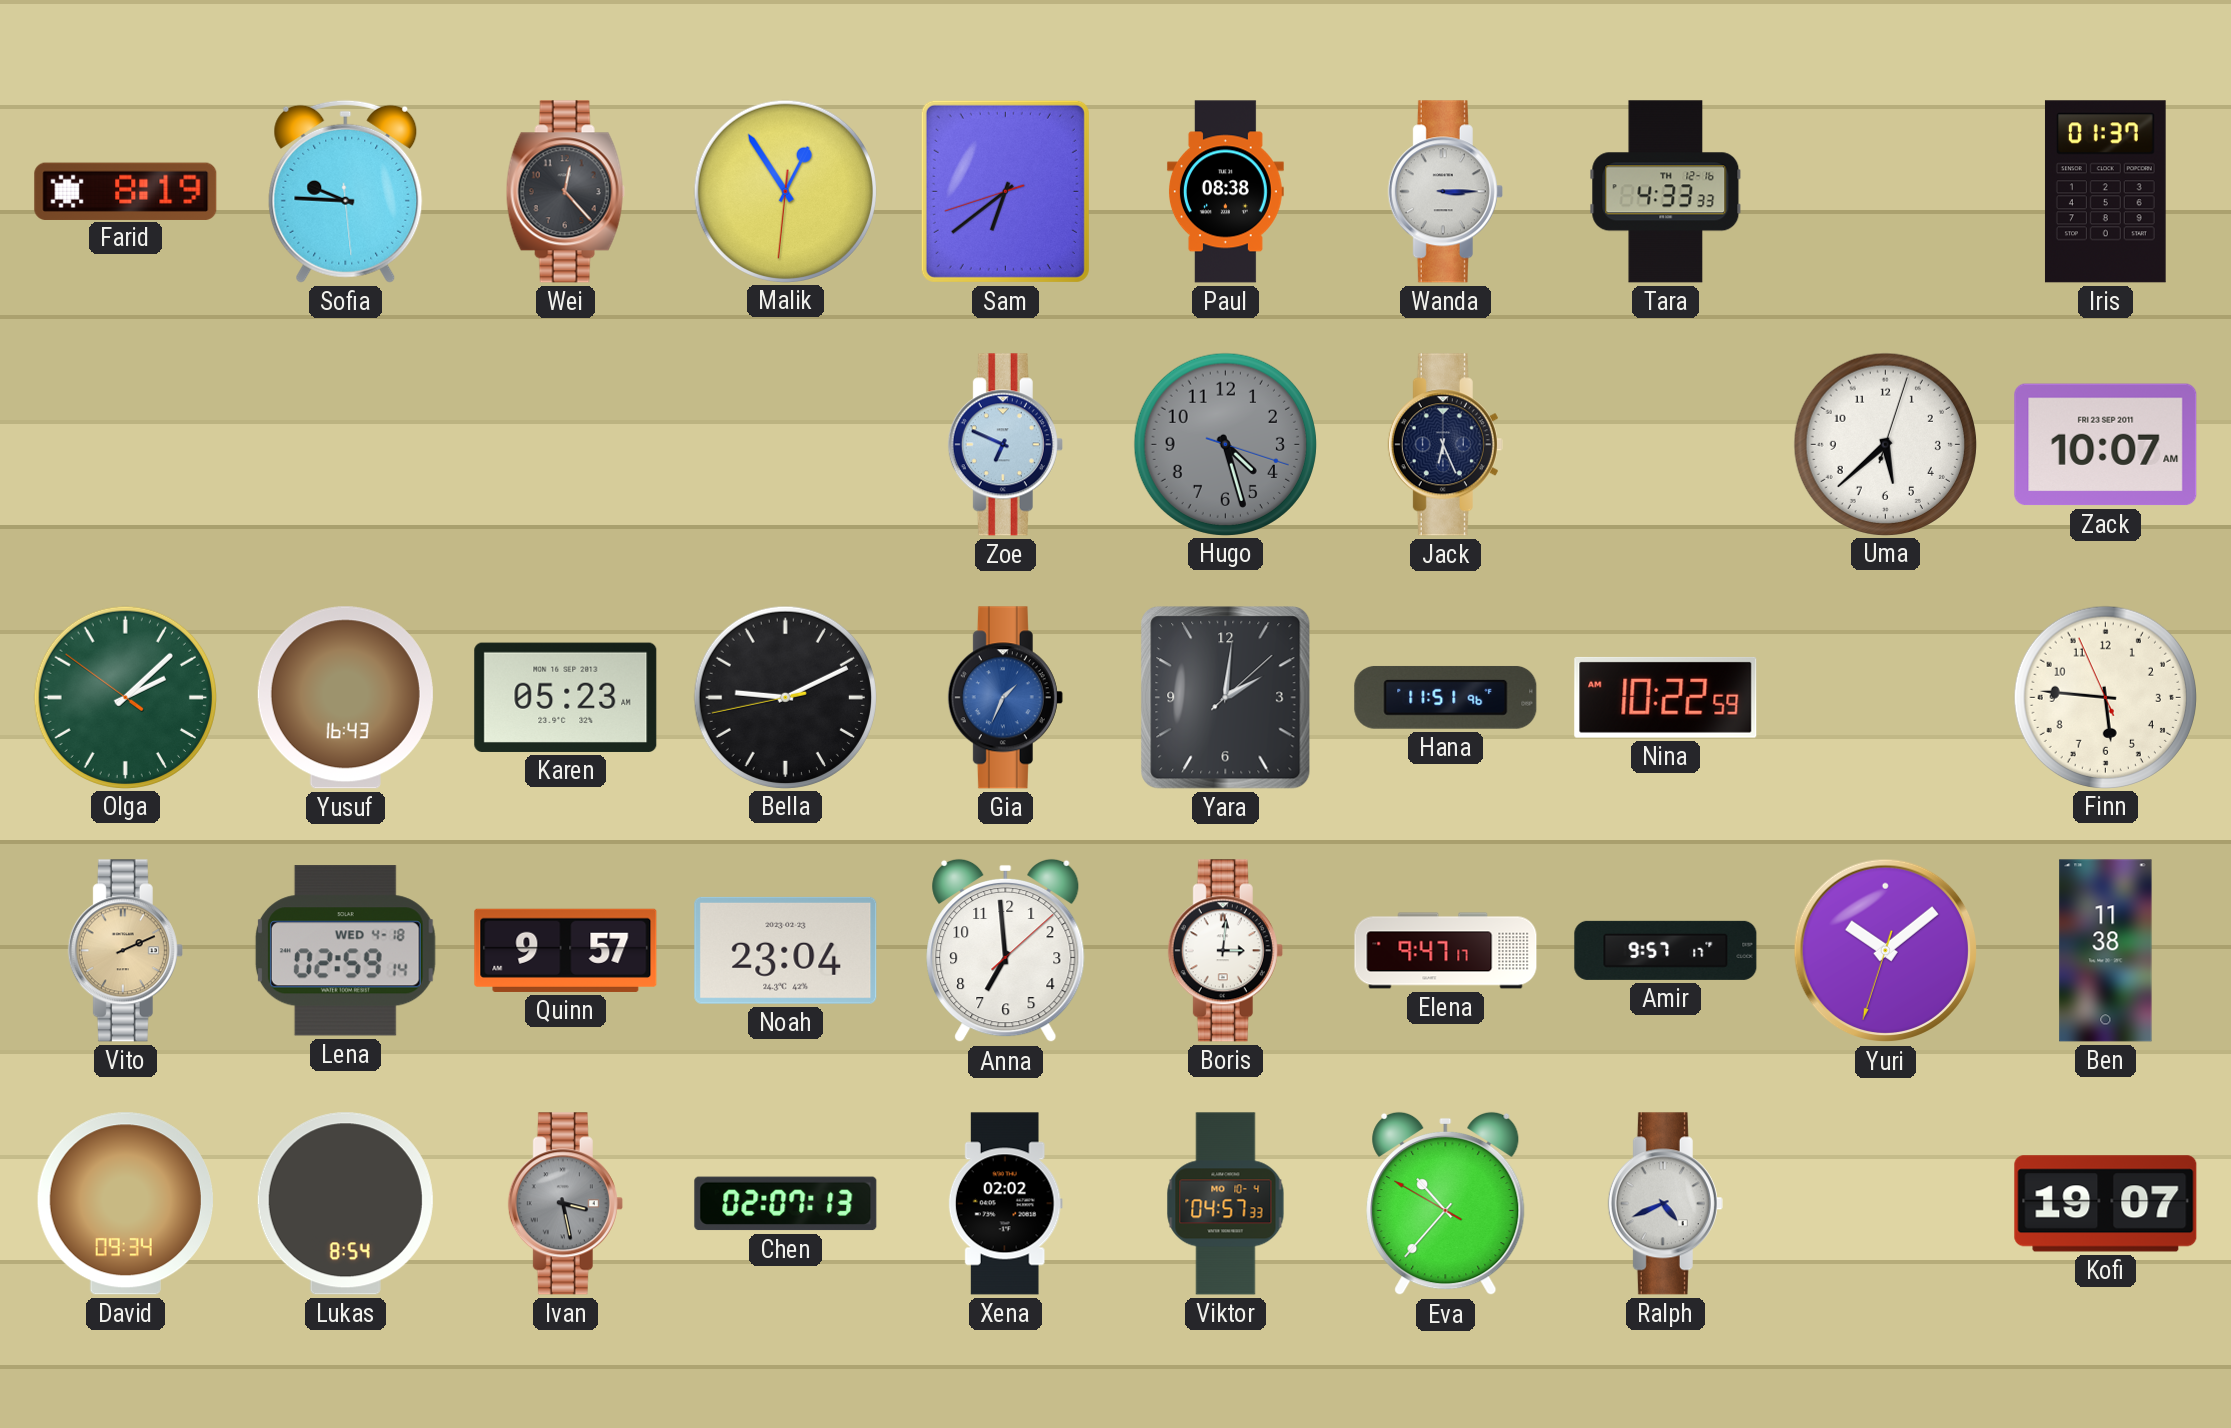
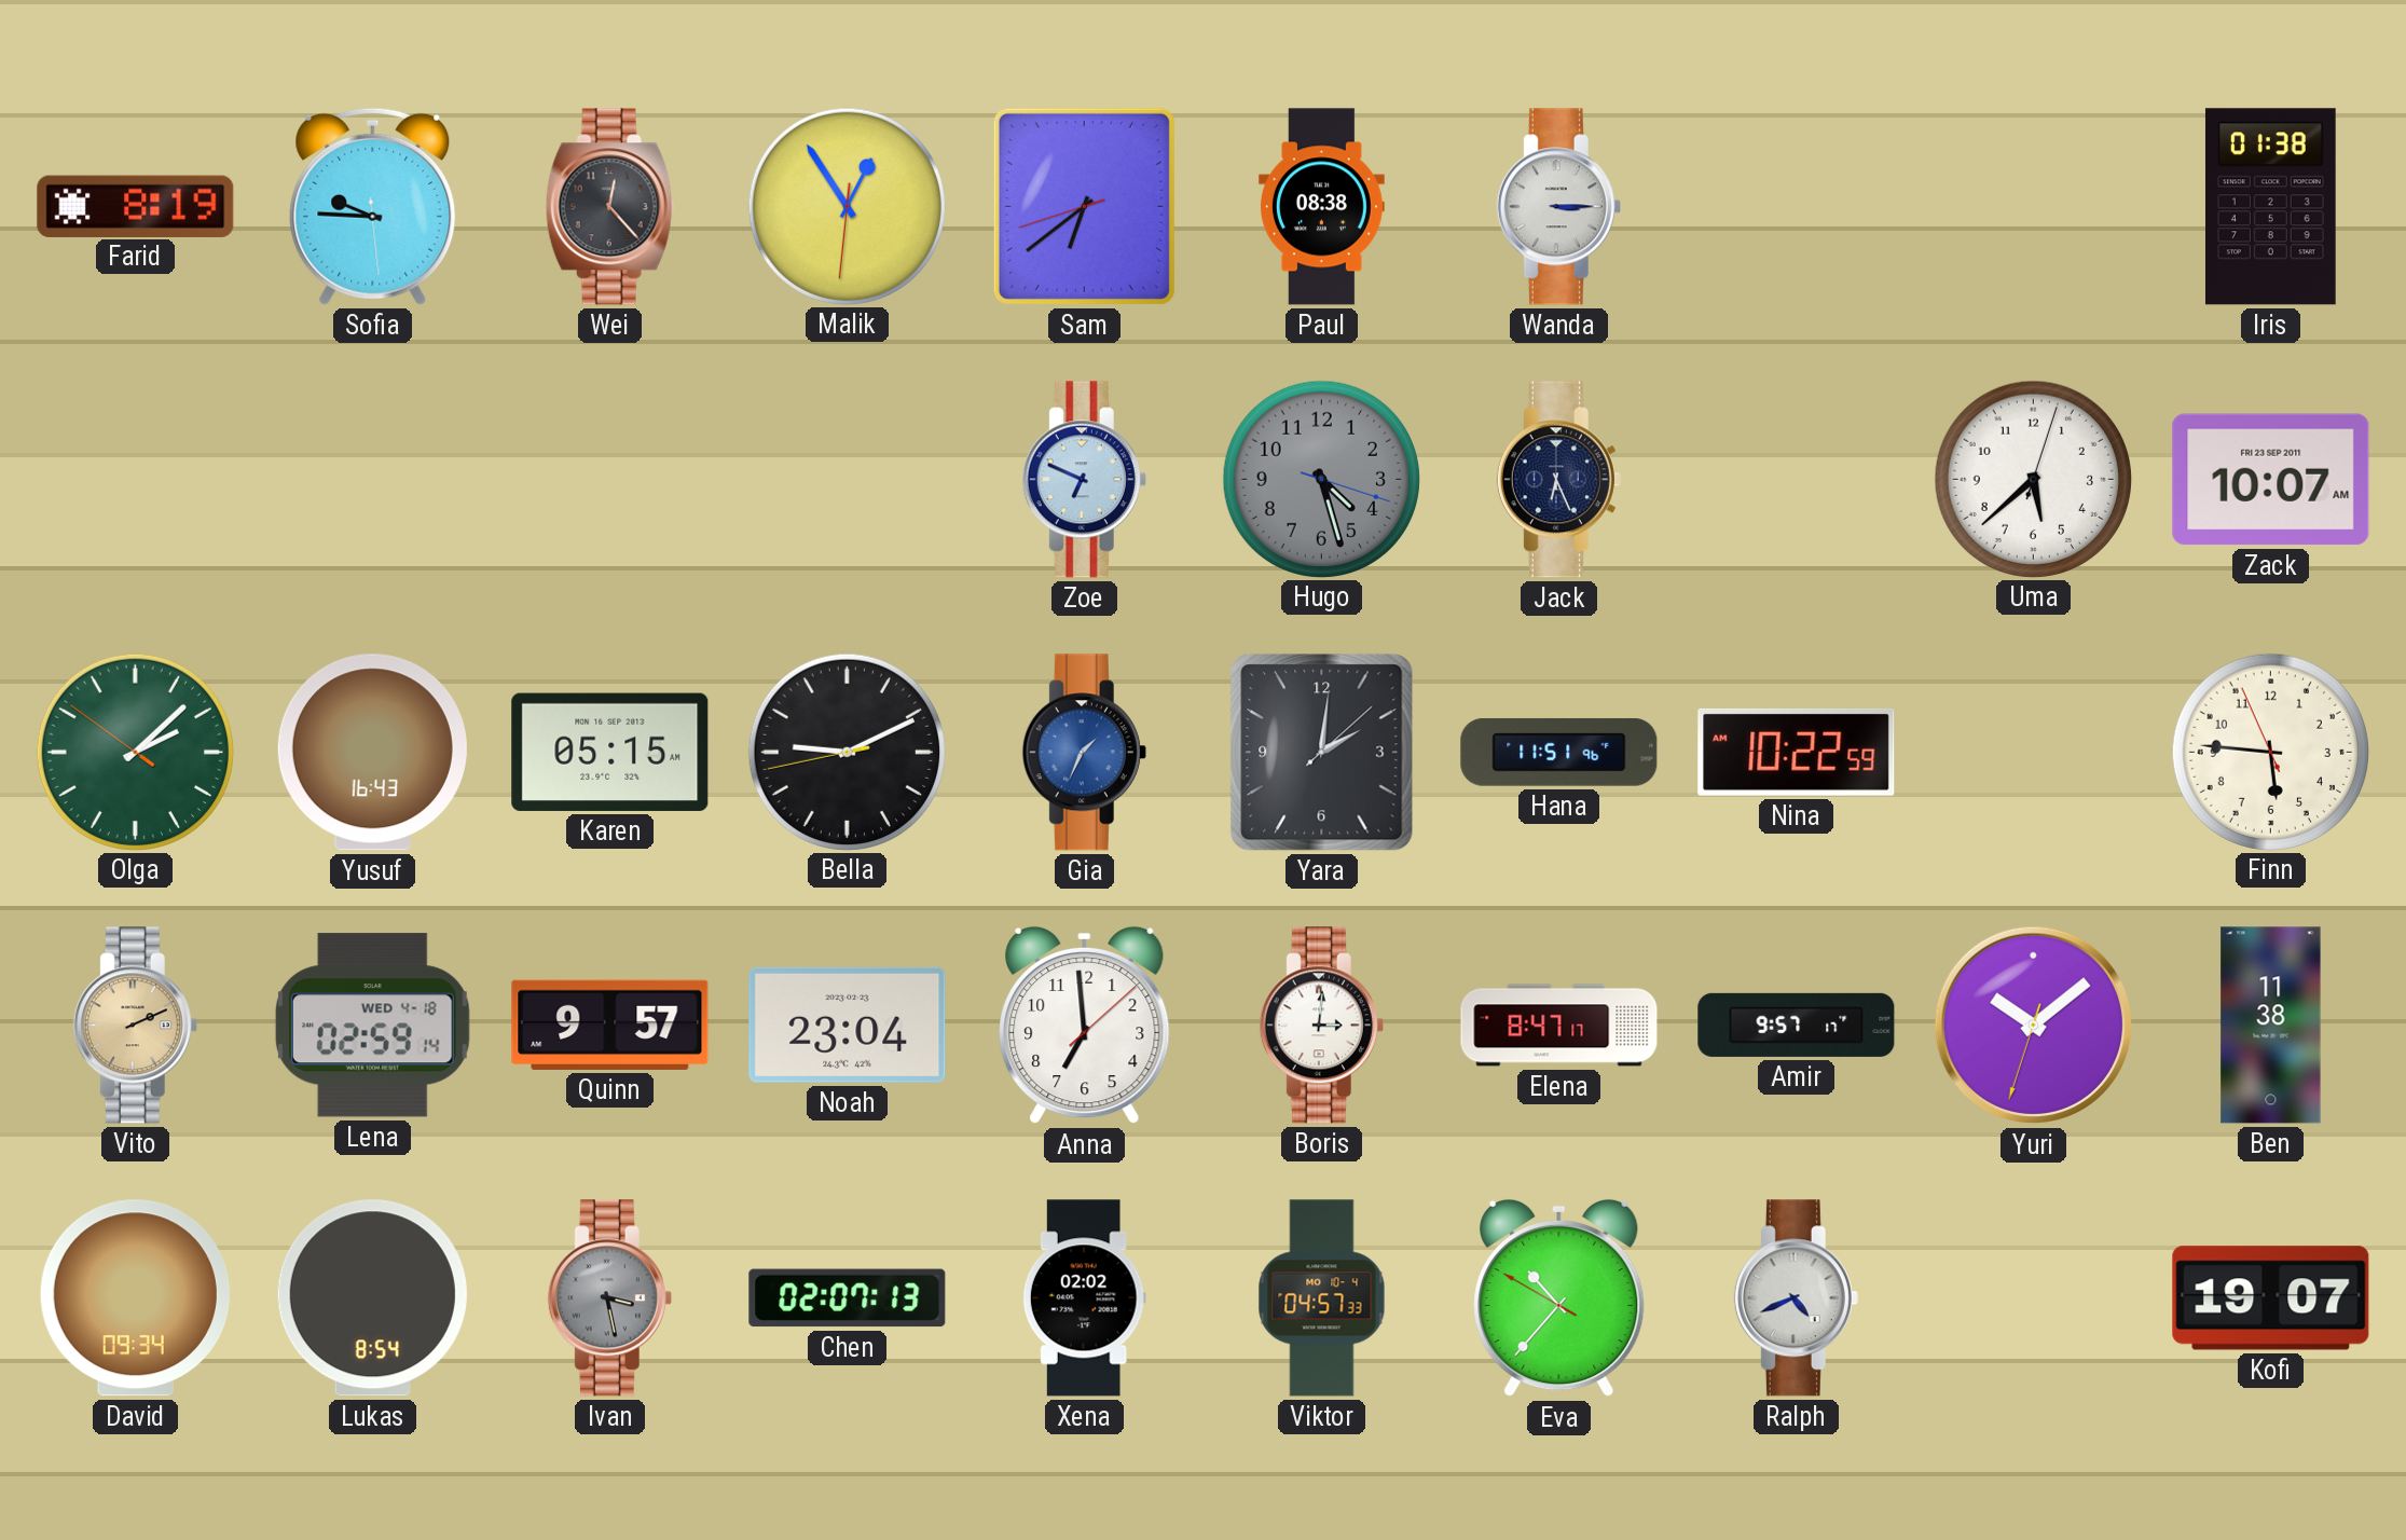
Tara: 4:33 -> none
Iris: 01:37 -> 01:38
Karen: 05:23 -> 05:15
Elena: 9:47 -> 8:47
